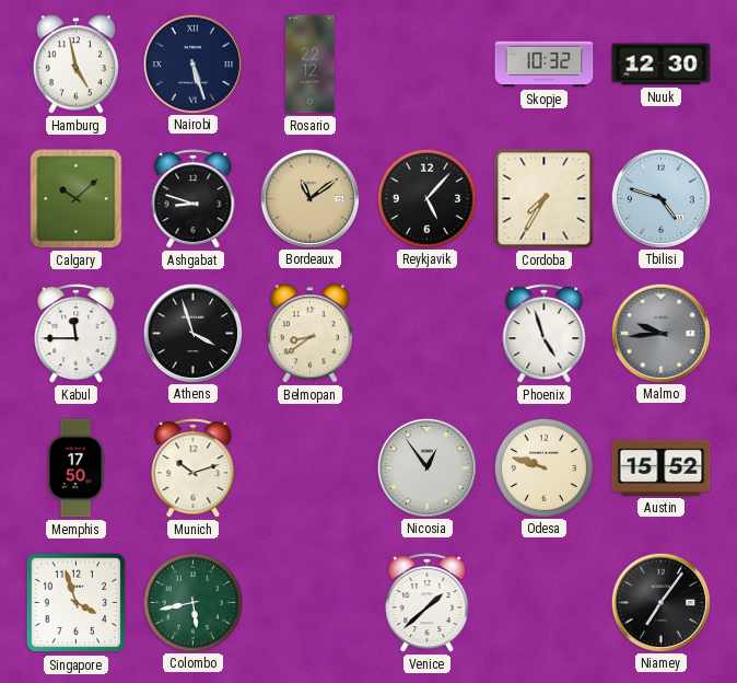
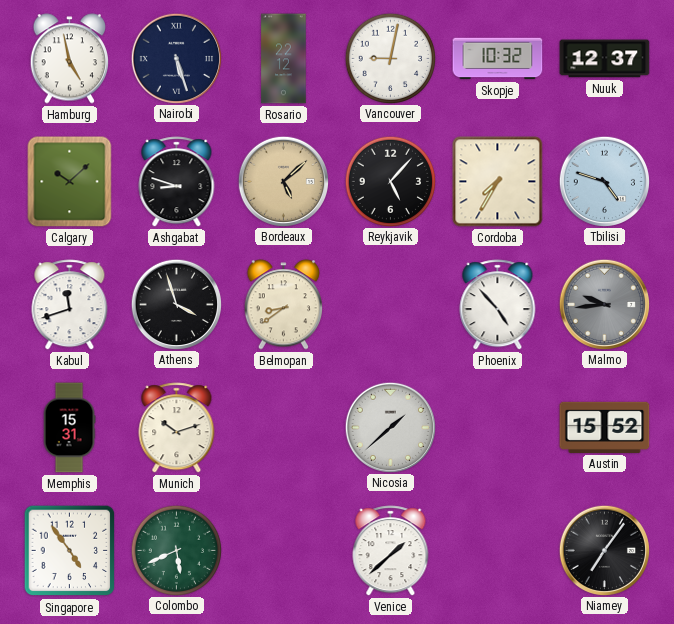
Vancouver: none -> 9:02
Nuuk: 12:30 -> 12:37
Bordeaux: 11:09 -> 5:08
Kabul: 11:45 -> 11:42
Phoenix: 4:57 -> 4:53
Memphis: 17:50 -> 15:31
Nicosia: 12:54 -> 1:38
Odesa: 9:48 -> none
Singapore: 3:57 -> 4:54
Colombo: 5:43 -> 5:41
